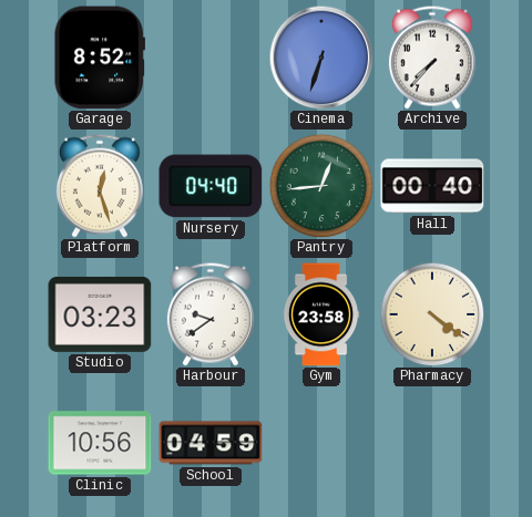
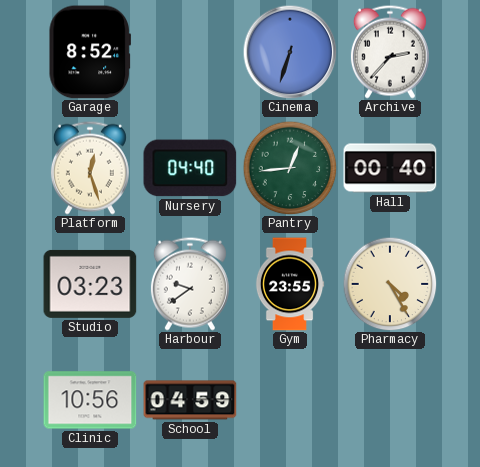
Archive: 7:37 -> 2:37
Gym: 23:58 -> 23:55
Pharmacy: 4:21 -> 4:25
